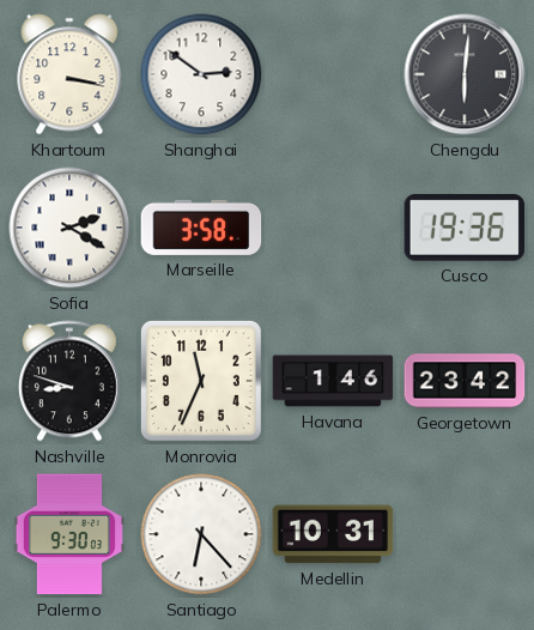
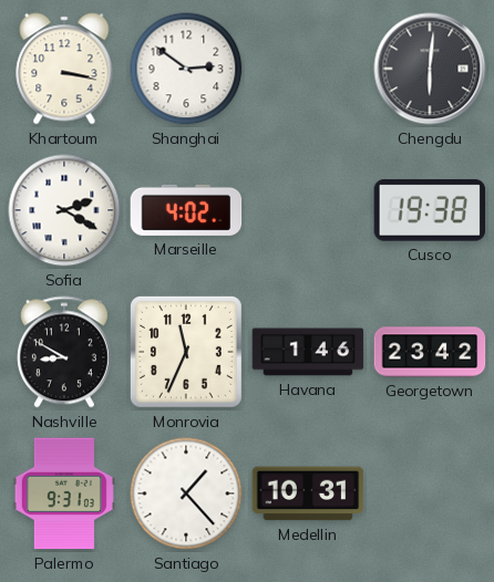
Marseille: 3:58 -> 4:02
Cusco: 19:36 -> 19:38
Nashville: 8:48 -> 8:50
Palermo: 9:30 -> 9:31
Santiago: 6:23 -> 1:23
